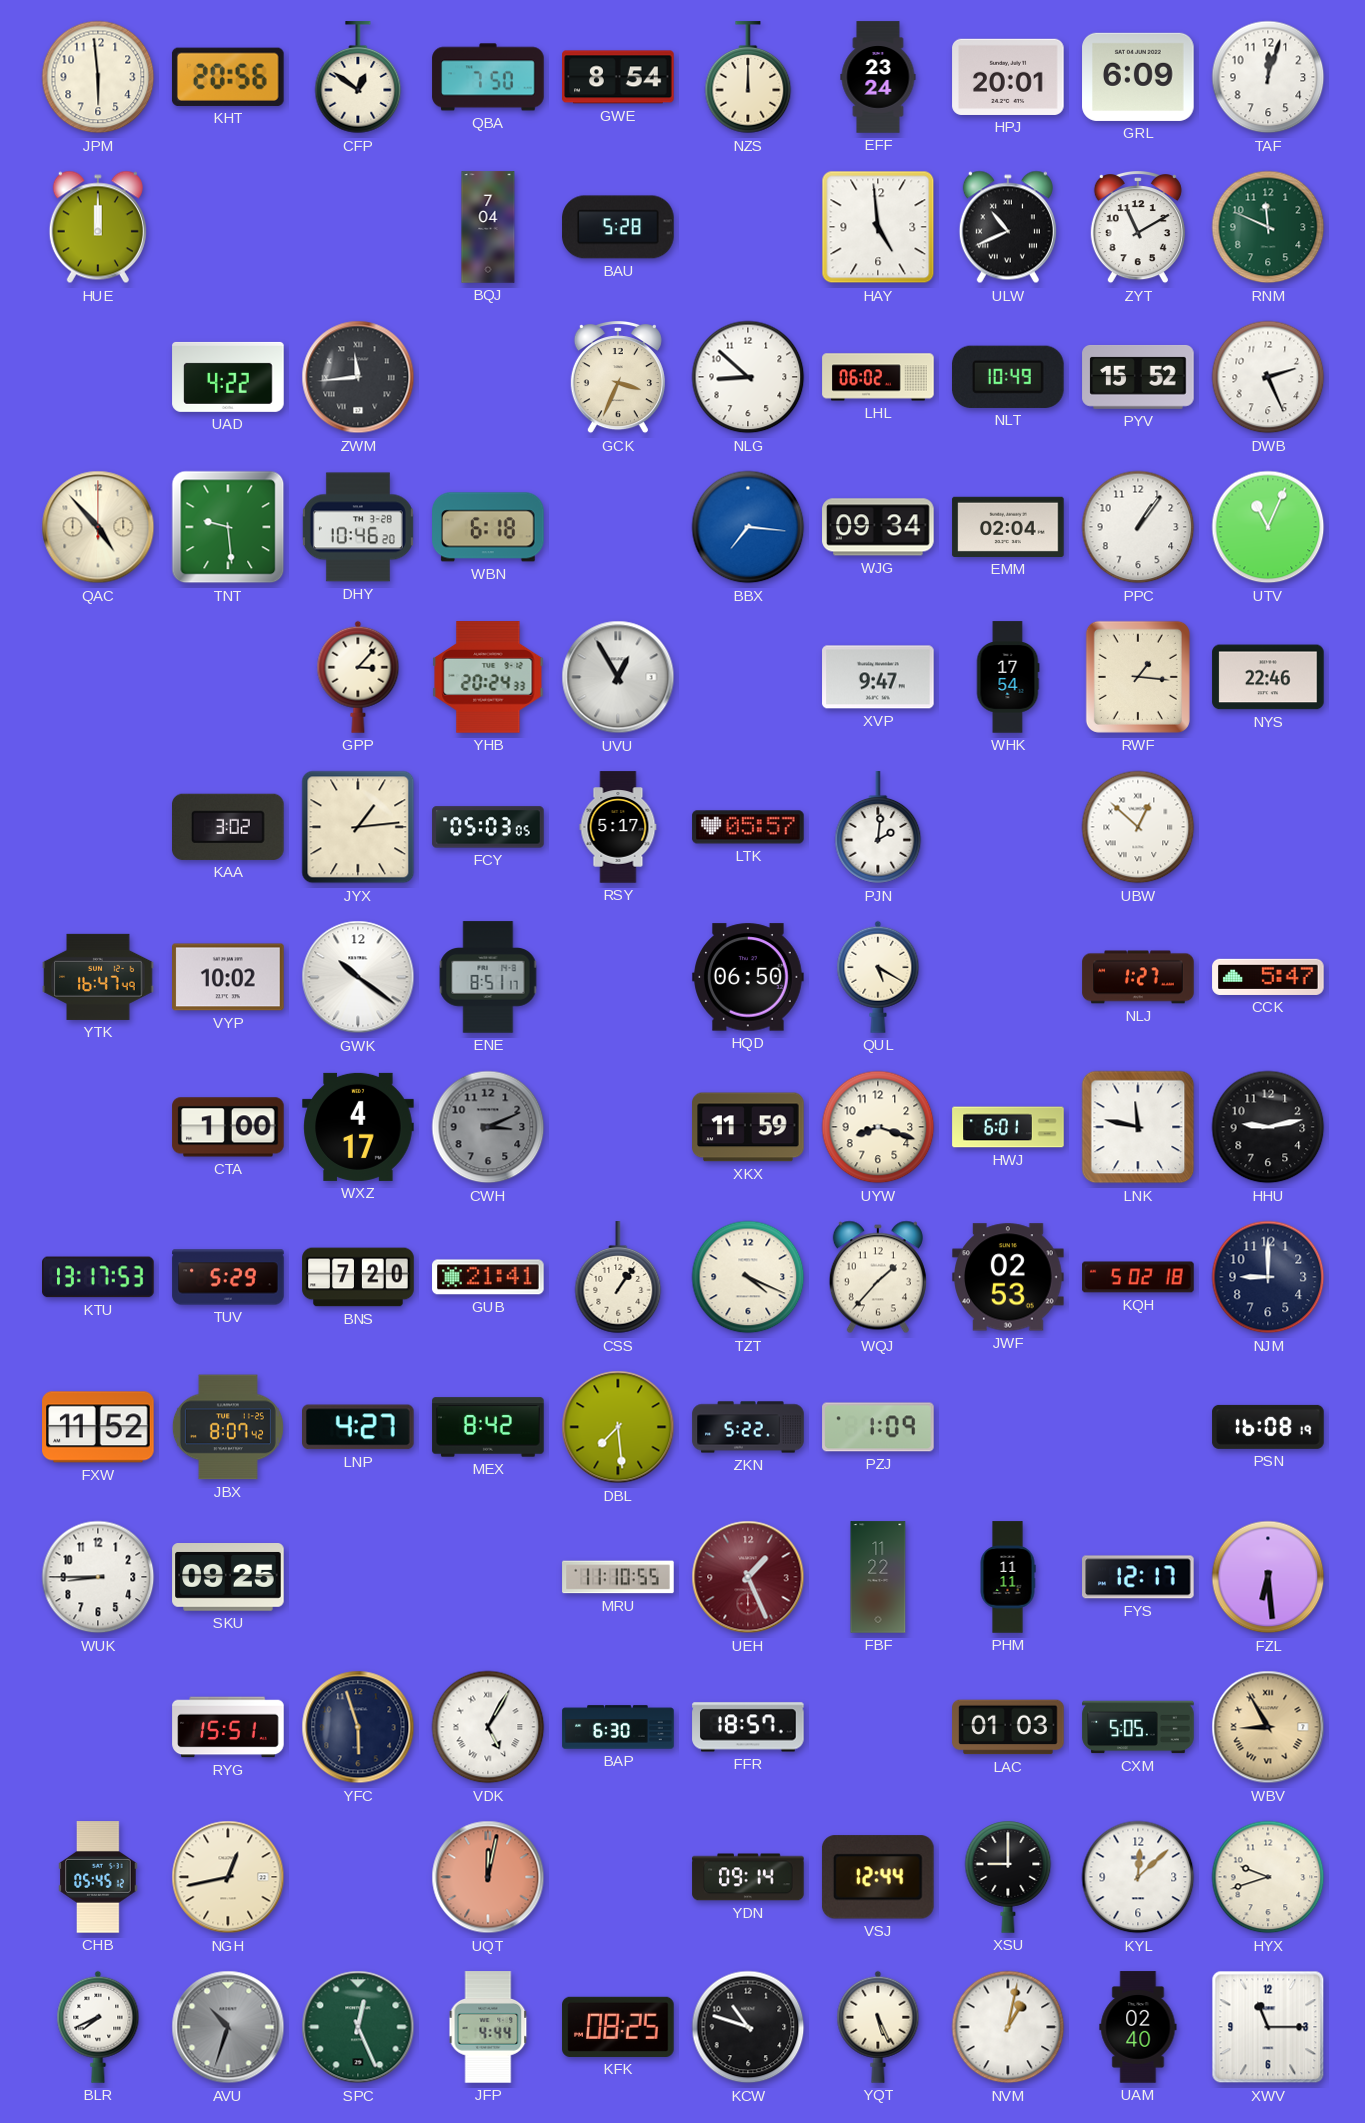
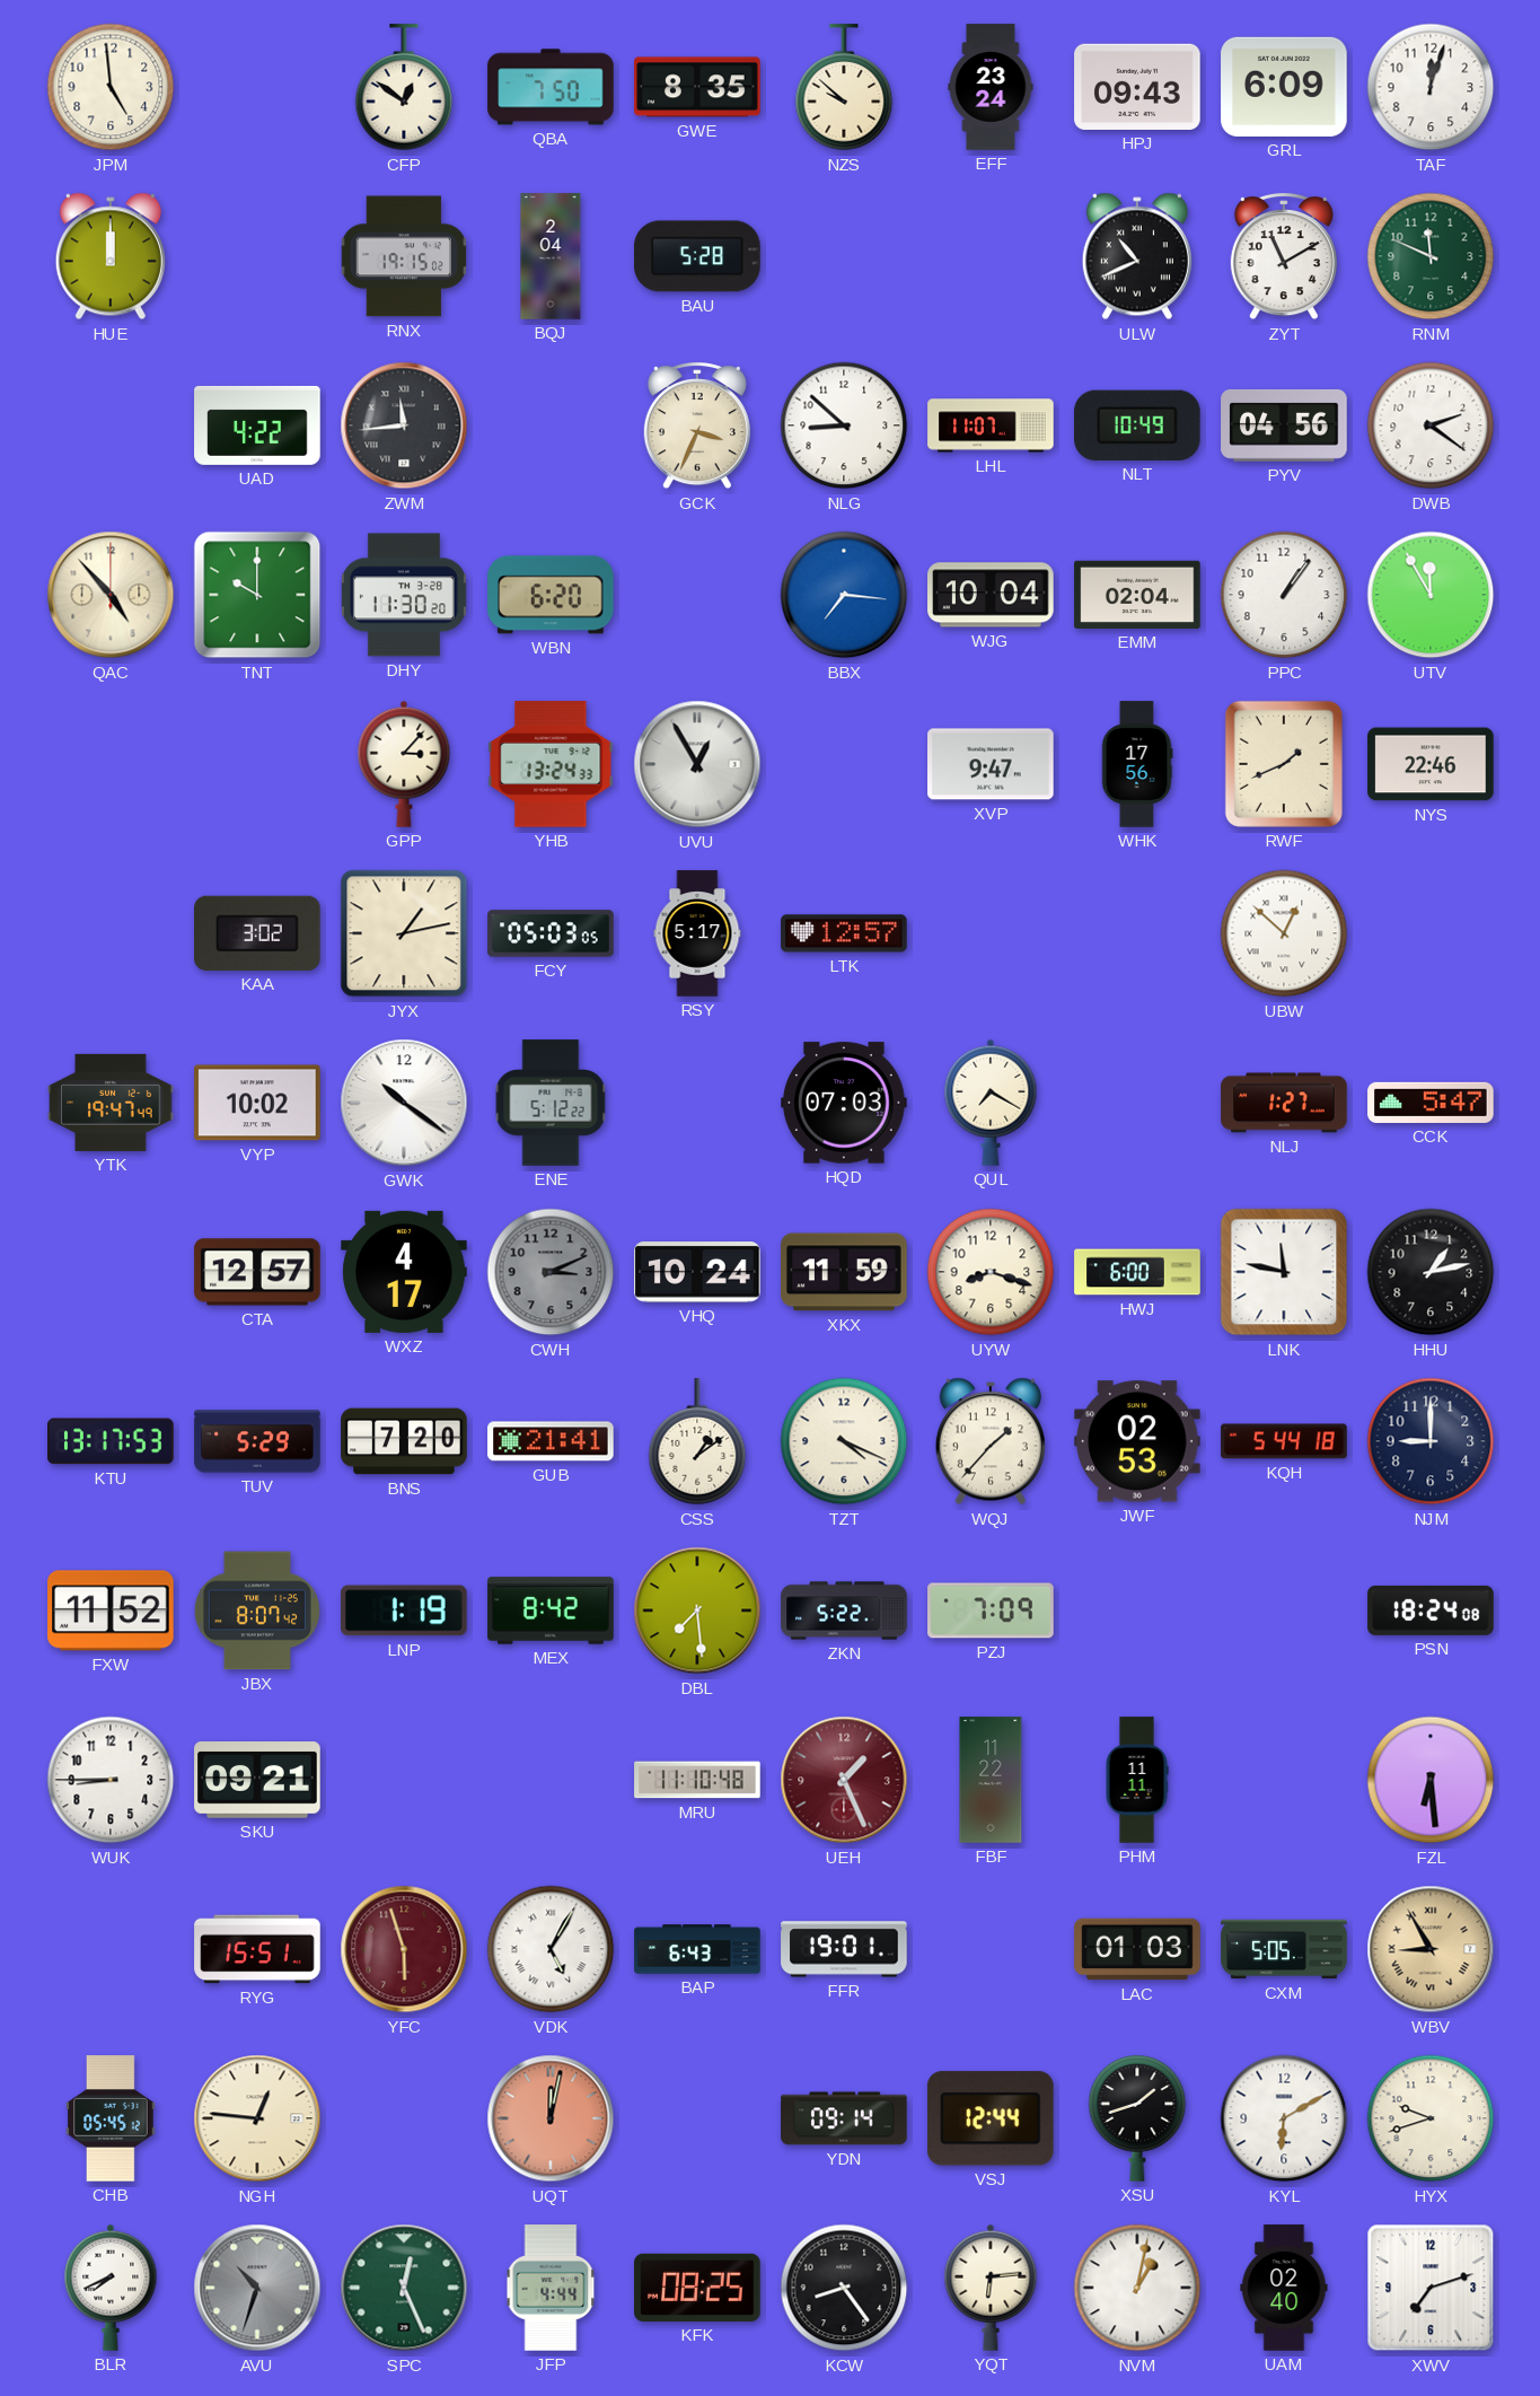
JPM: 5:59 -> 4:59
KHT: 20:56 -> none
GWE: 8:54 -> 8:35
NZS: 12:00 -> 9:52
HPJ: 20:01 -> 09:43
RNX: none -> 19:15
BQJ: 7:04 -> 2:04
HAY: 4:59 -> none
LHL: 06:02 -> 11:07
PYV: 15:52 -> 04:56
DWB: 2:26 -> 2:21
TNT: 9:29 -> 10:00
DHY: 10:46 -> 11:30
WBN: 6:18 -> 6:20
WJG: 09:34 -> 10:04
UTV: 11:04 -> 11:55
YHB: 20:24 -> 13:24
WHK: 17:54 -> 17:56
RWF: 1:16 -> 1:41
JYX: 1:14 -> 1:13
LTK: 05:57 -> 12:57
PJN: 2:01 -> none
YTK: 16:47 -> 19:47
ENE: 8:51 -> 5:12
HQD: 06:50 -> 07:03
QUL: 5:20 -> 7:20
CTA: 1:00 -> 12:57
VHQ: none -> 10:24
HWJ: 6:01 -> 6:00
HHU: 9:13 -> 1:13
CSS: 1:06 -> 1:09
KQH: 5:02 -> 5:44
LNP: 4:27 -> 1:19
PZJ: 1:09 -> 7:09
PSN: 16:08 -> 18:24
SKU: 09:25 -> 09:21
MRU: 11:10:55 -> 11:10:48
FYS: 12:17 -> none
YFC dial: navy -> burgundy
BAP: 6:30 -> 6:43
FFR: 18:57 -> 19:01
NGH: 12:43 -> 12:46
XSU: 9:00 -> 1:42
KYL: 12:08 -> 6:10
KCW: 10:48 -> 8:24
YQT: 5:26 -> 6:14
XWV: 11:15 -> 7:12
